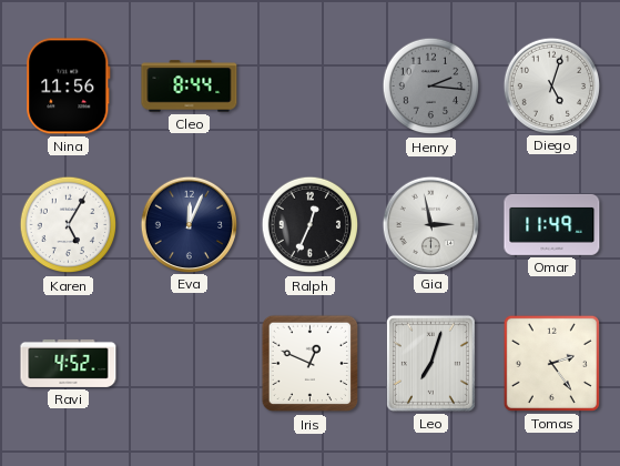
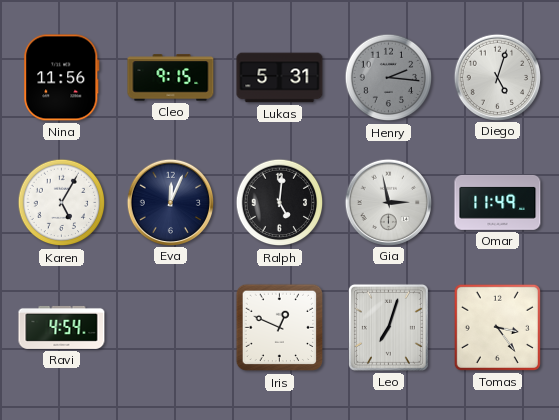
Cleo: 8:44 -> 9:15
Lukas: none -> 5:31
Ralph: 12:34 -> 5:01
Ravi: 4:52 -> 4:54
Tomas: 2:24 -> 3:24
